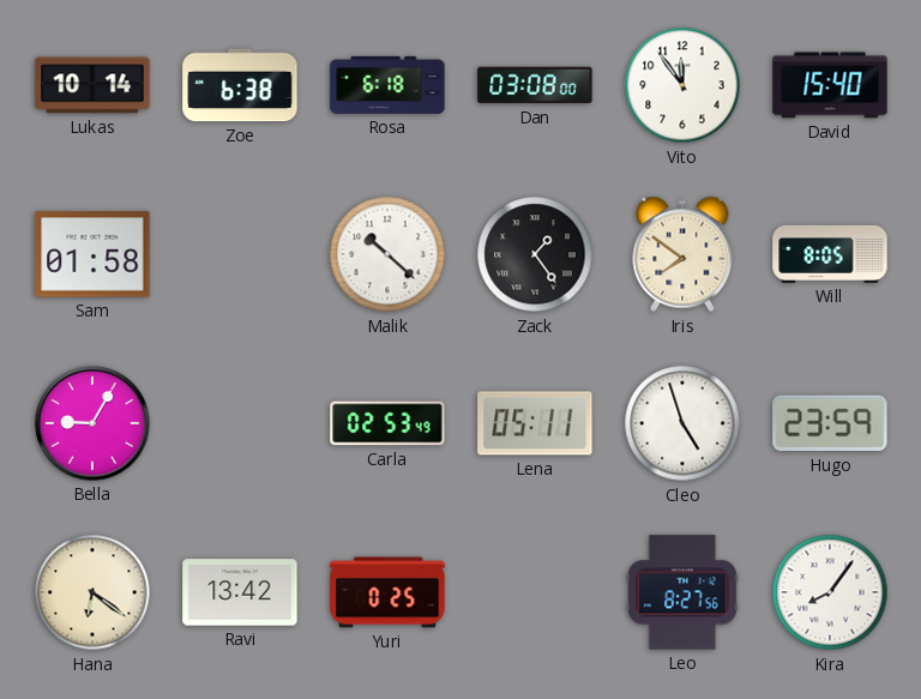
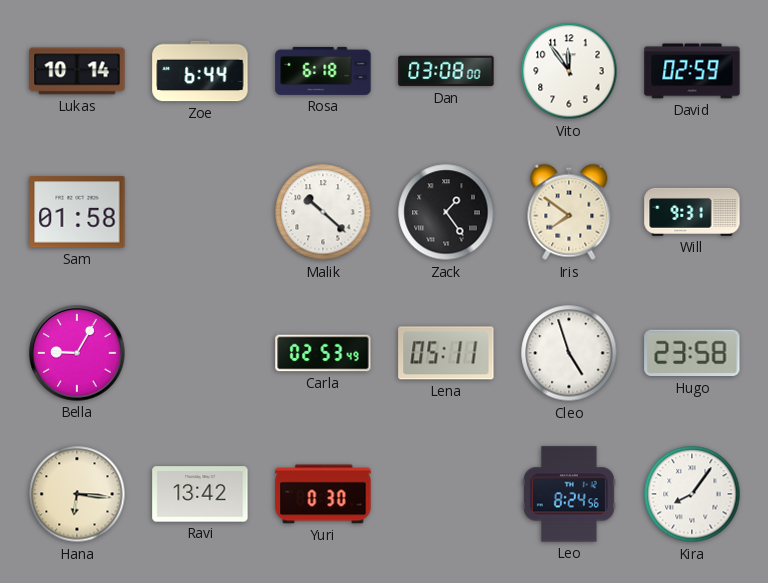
Zoe: 6:38 -> 6:44
David: 15:40 -> 02:59
Will: 8:05 -> 9:31
Hugo: 23:59 -> 23:58
Hana: 6:21 -> 6:16
Yuri: 0:25 -> 0:30
Leo: 8:27 -> 8:24
